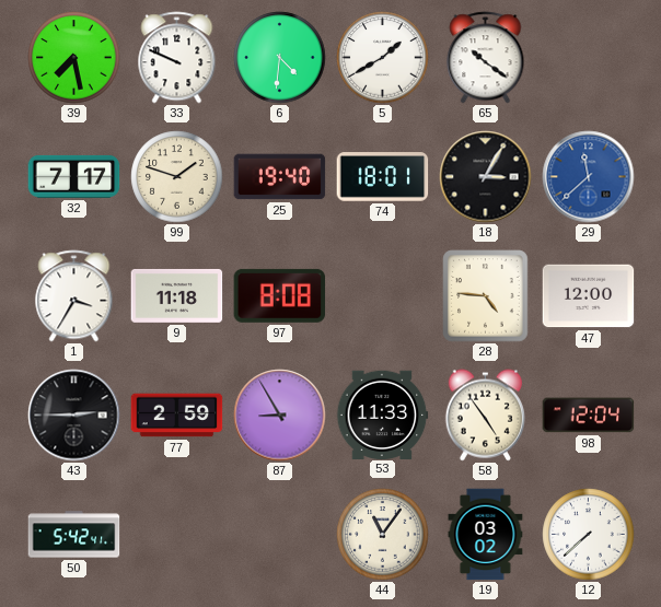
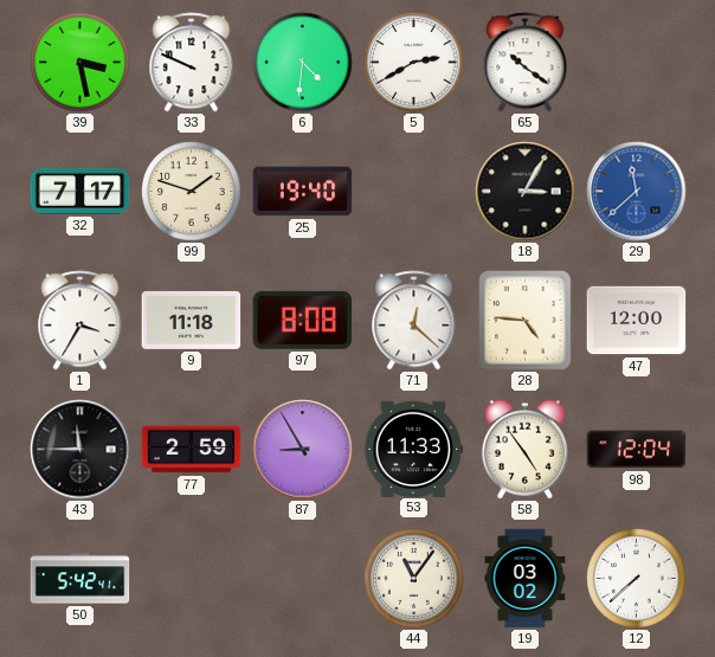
39: 7:28 -> 3:28
5: 1:40 -> 2:40
74: 18:01 -> none
71: none -> 12:22
43: 2:45 -> 11:45
